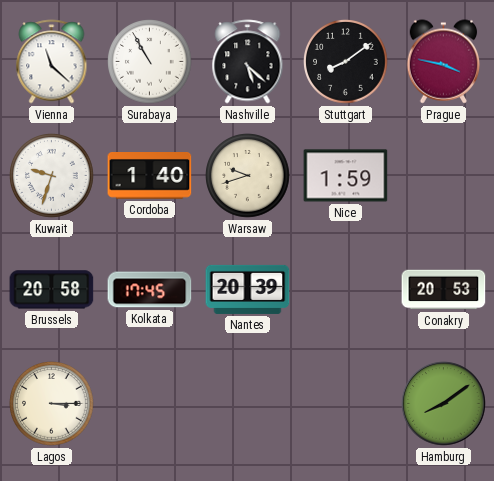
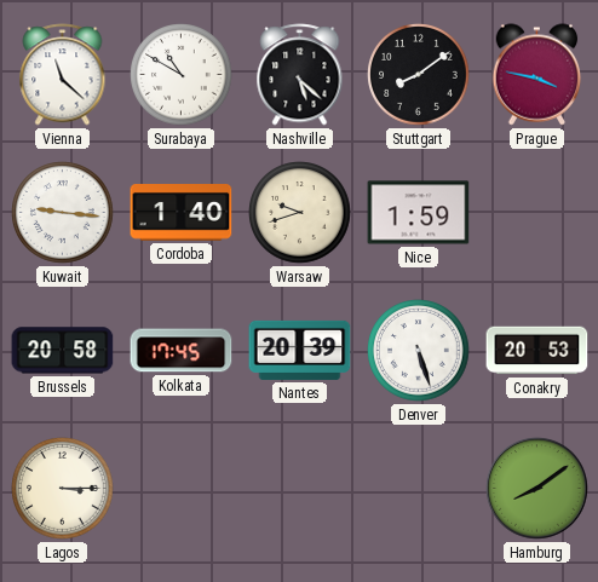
Surabaya: 10:55 -> 10:50
Kuwait: 9:33 -> 9:16
Denver: none -> 5:27
